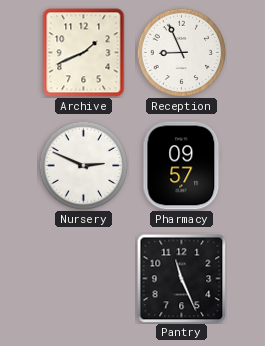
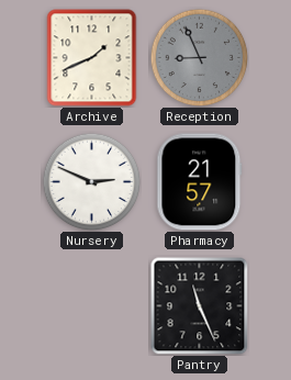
Reception dial: white -> grey
Pharmacy: 09:57 -> 21:57
